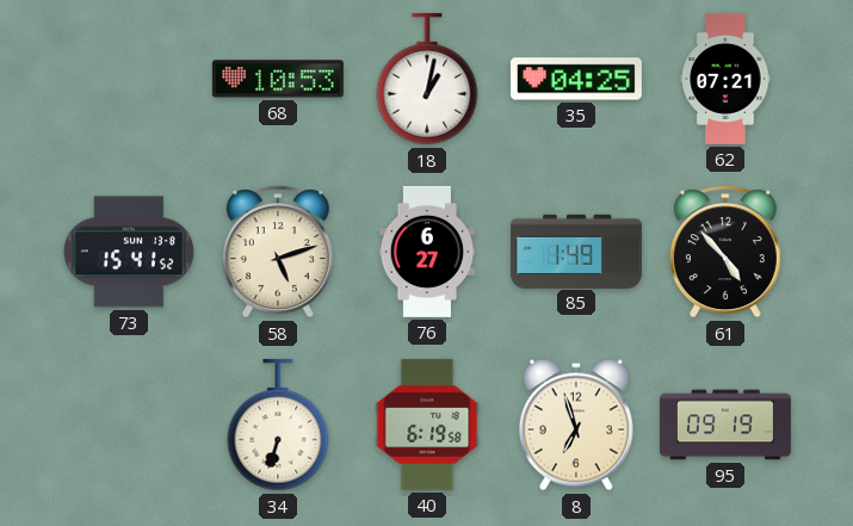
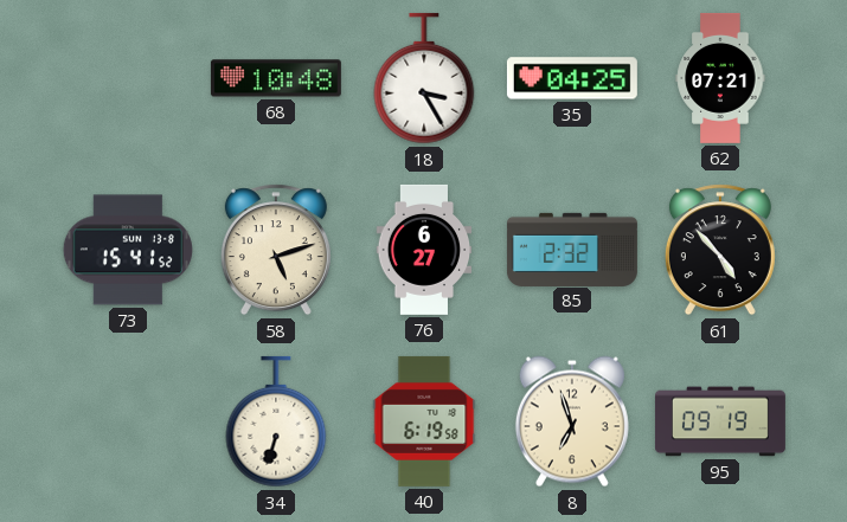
68: 10:53 -> 10:48
18: 1:02 -> 3:25
85: 1:49 -> 2:32
